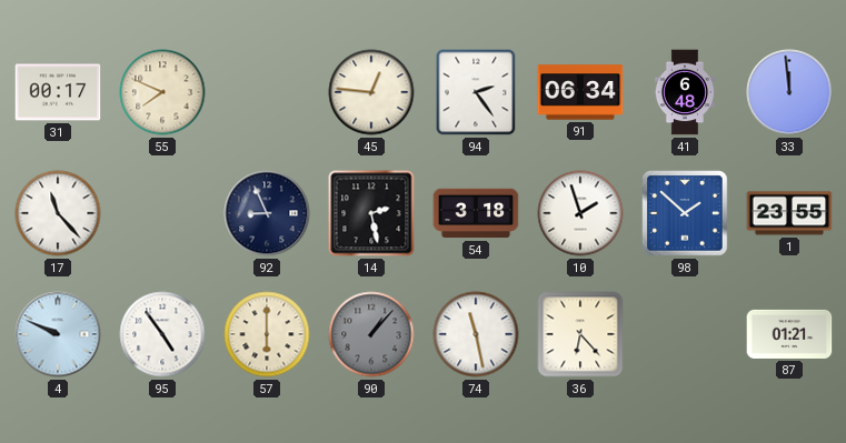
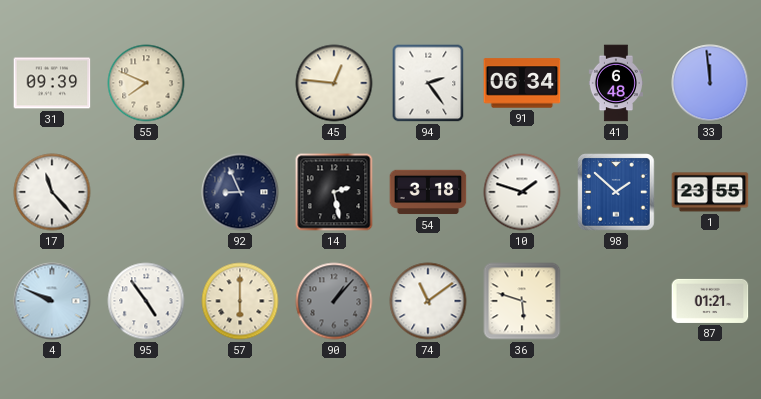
31: 00:17 -> 09:39
10: 1:57 -> 1:48
74: 11:28 -> 11:09
36: 6:23 -> 5:48
